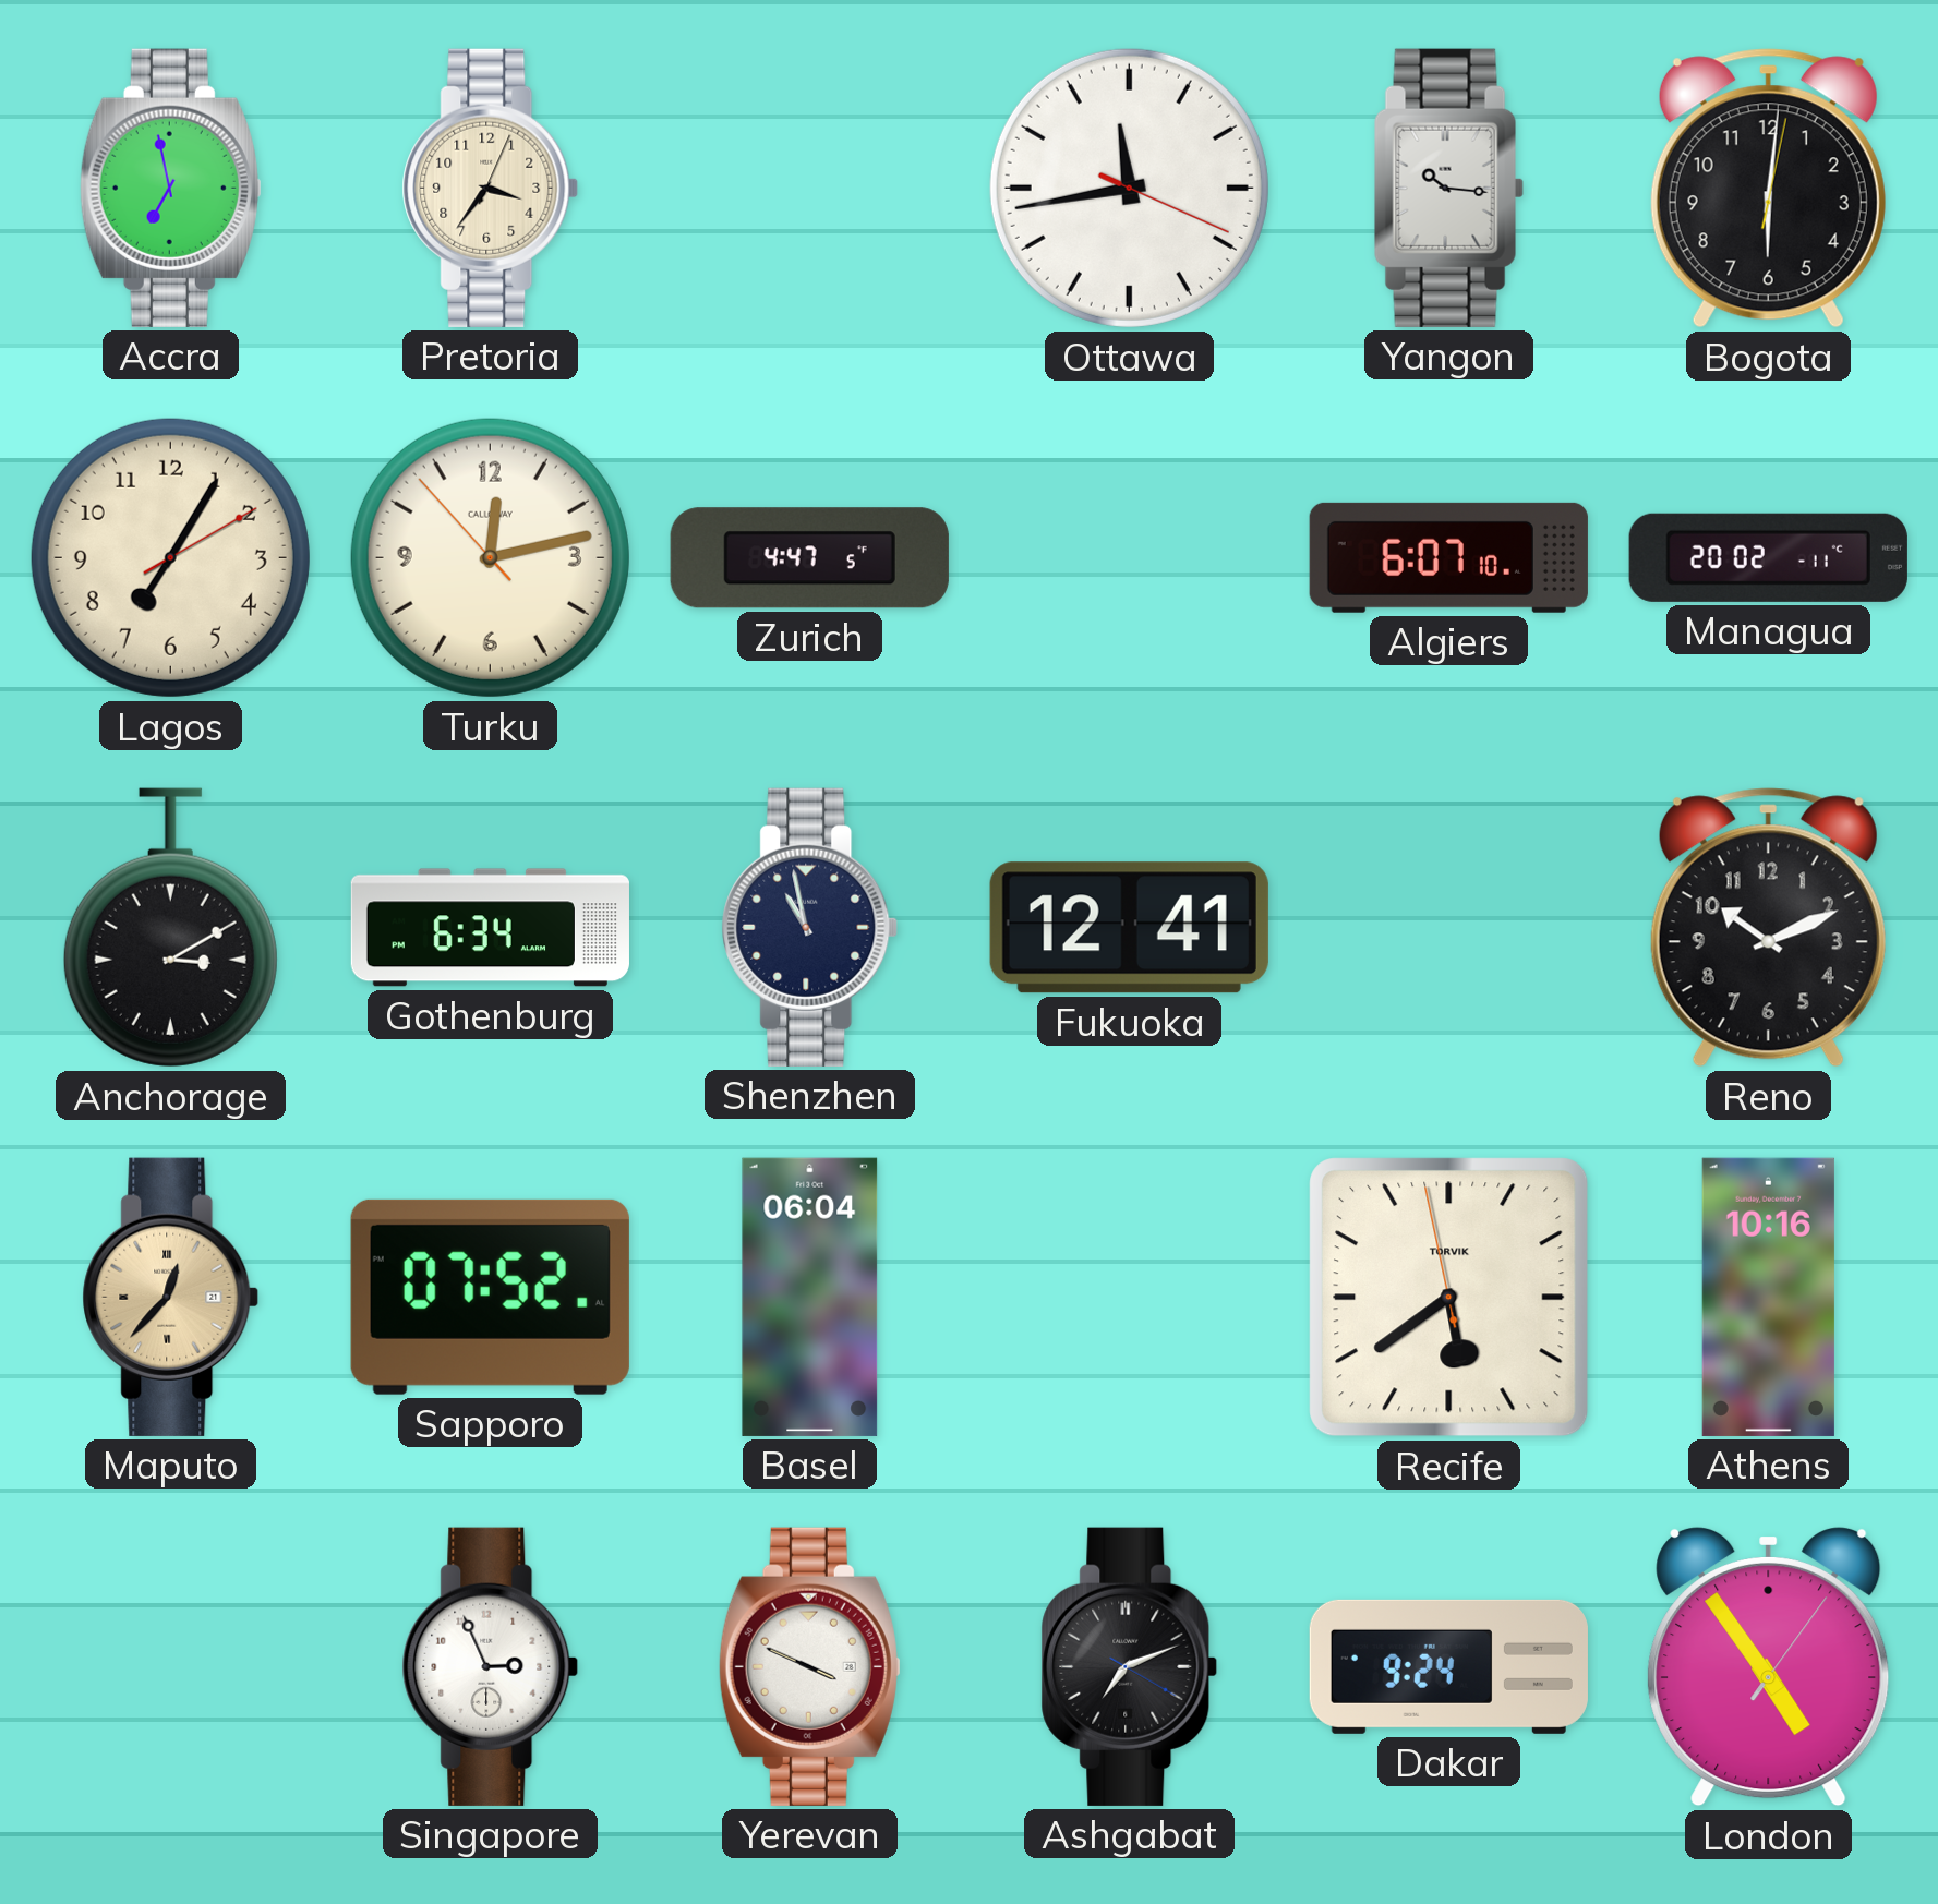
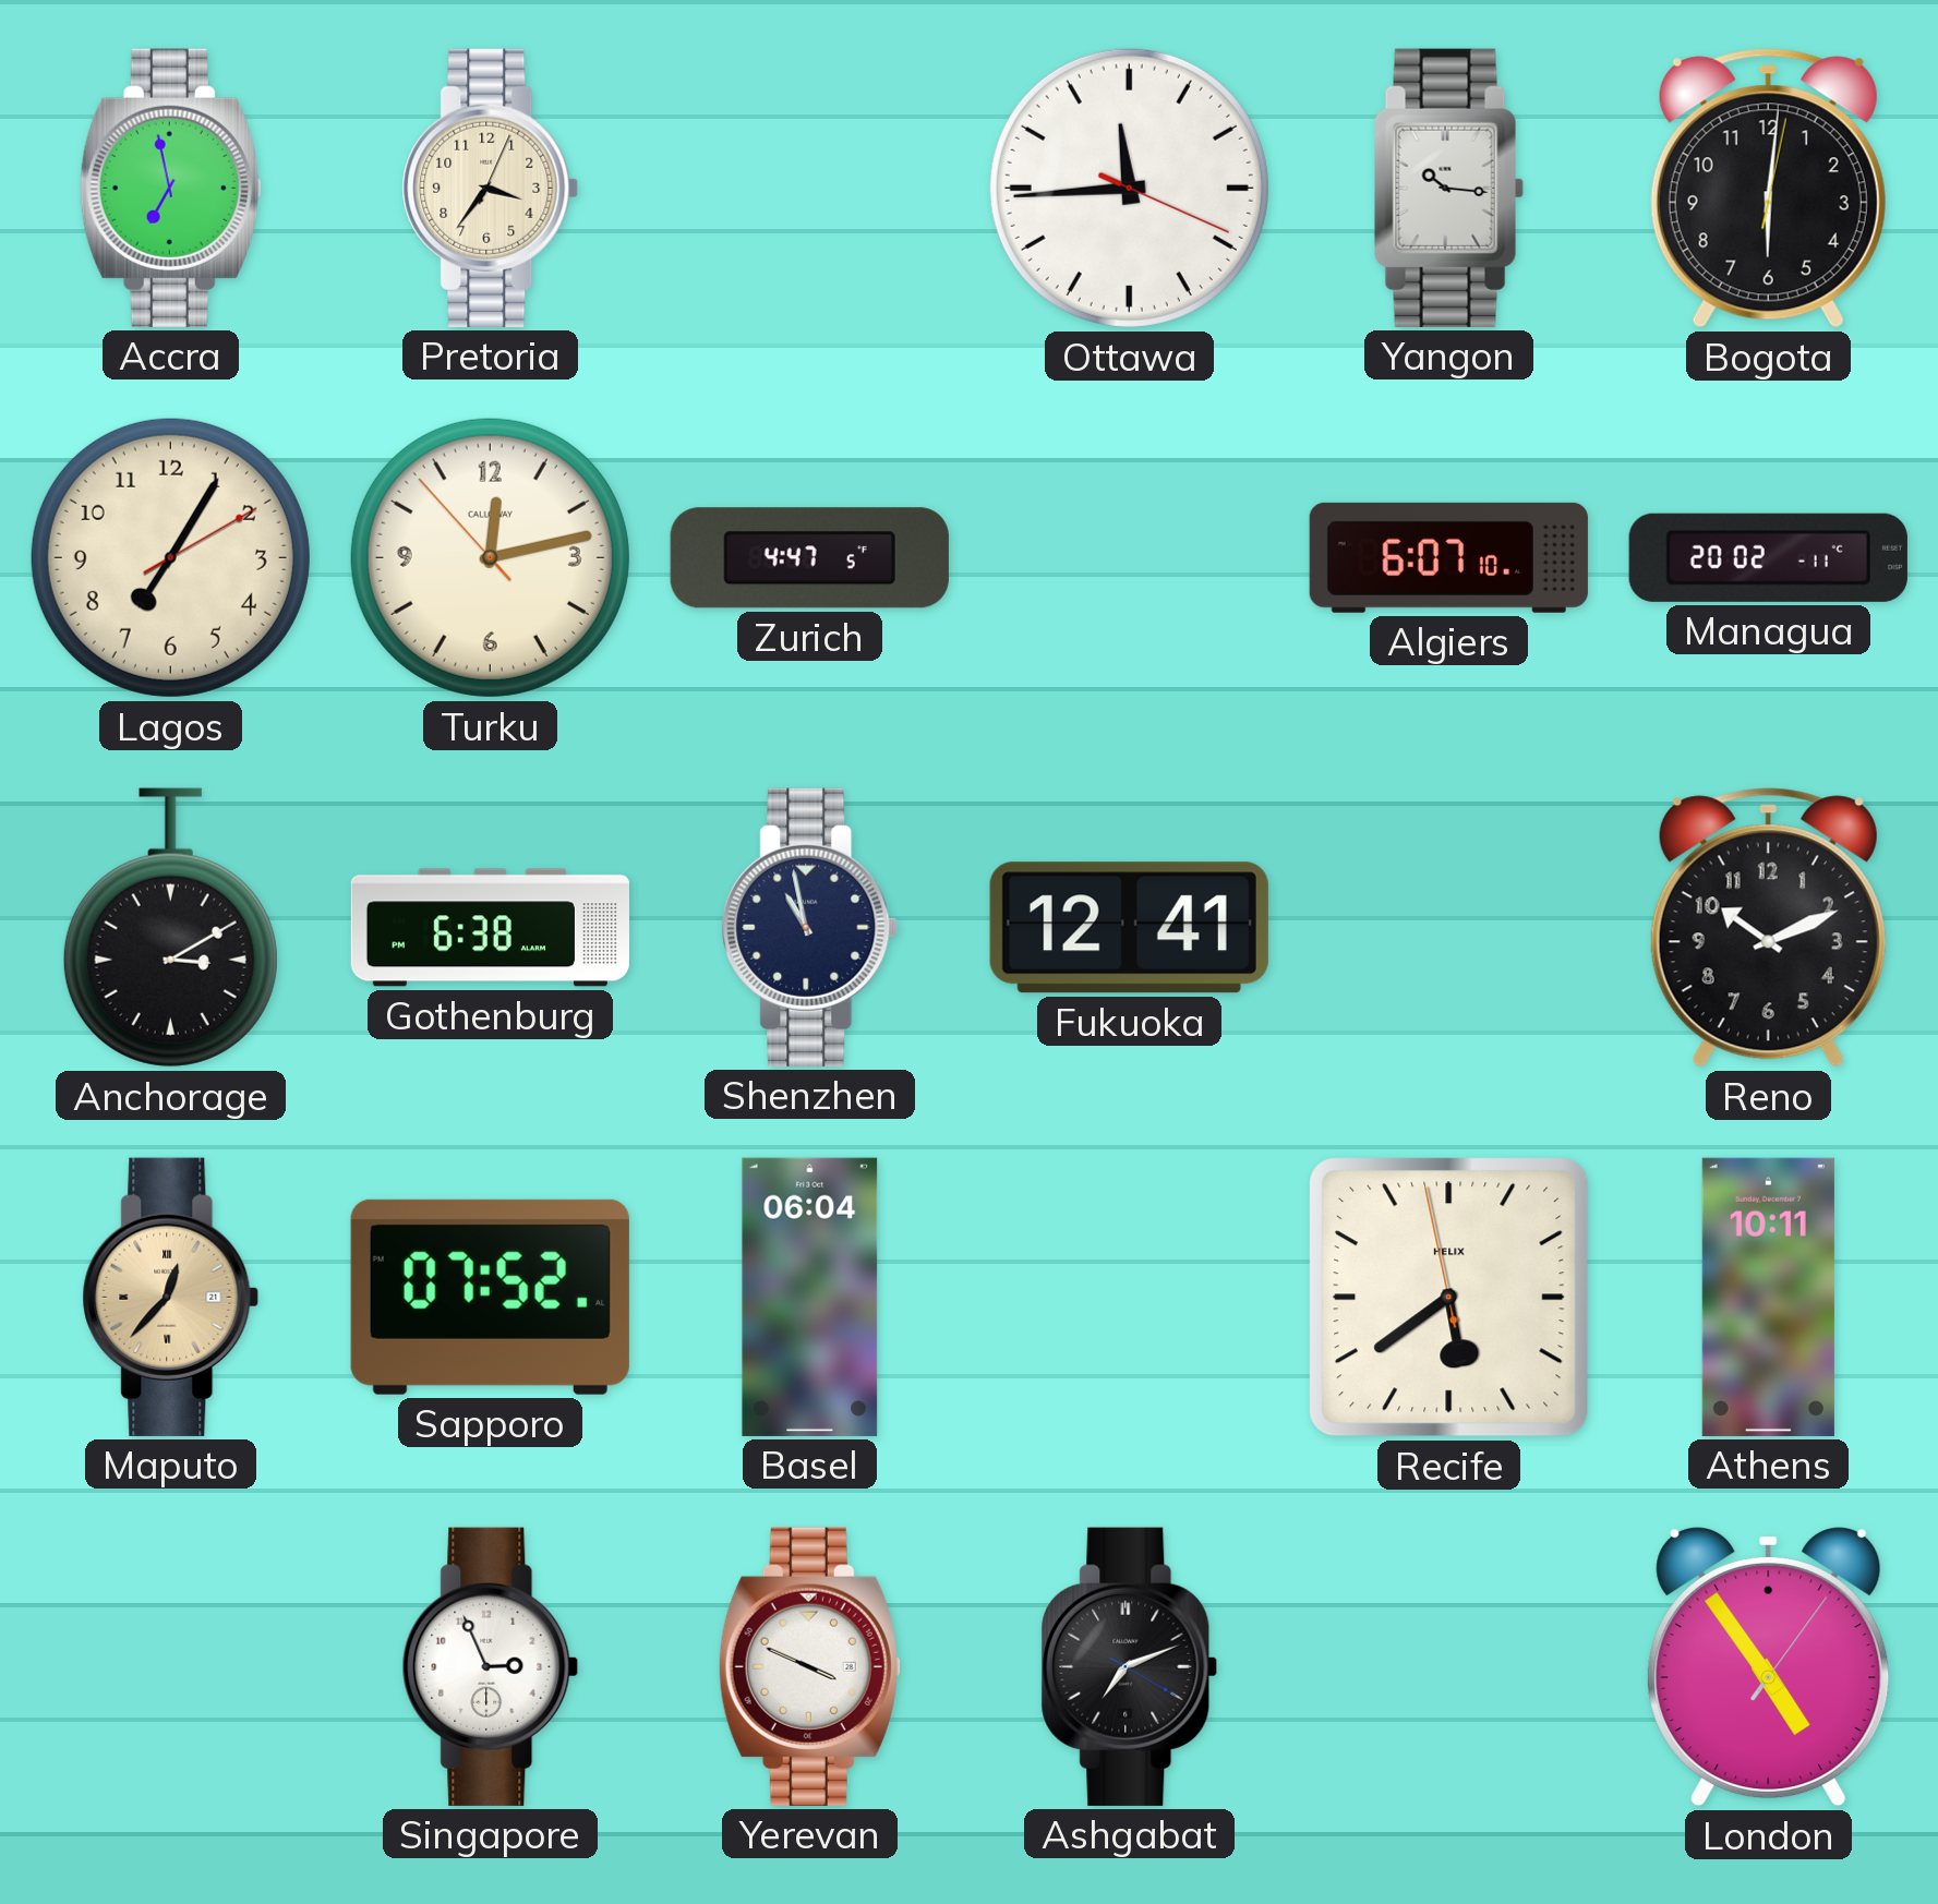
Ottawa: 11:43 -> 11:44
Gothenburg: 6:34 -> 6:38
Recife brand: TORVIK -> HELIX
Athens: 10:16 -> 10:11
Dakar: 9:24 -> none
